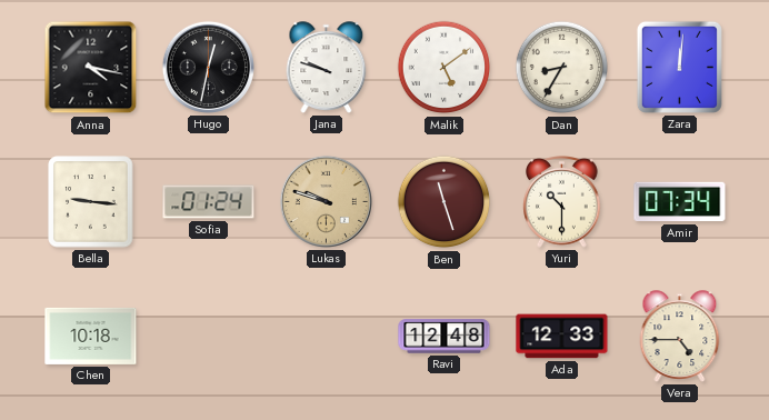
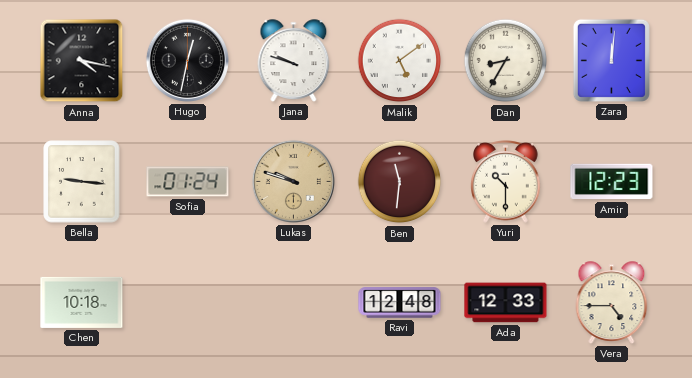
Ben: 11:27 -> 11:31
Amir: 07:34 -> 12:23
